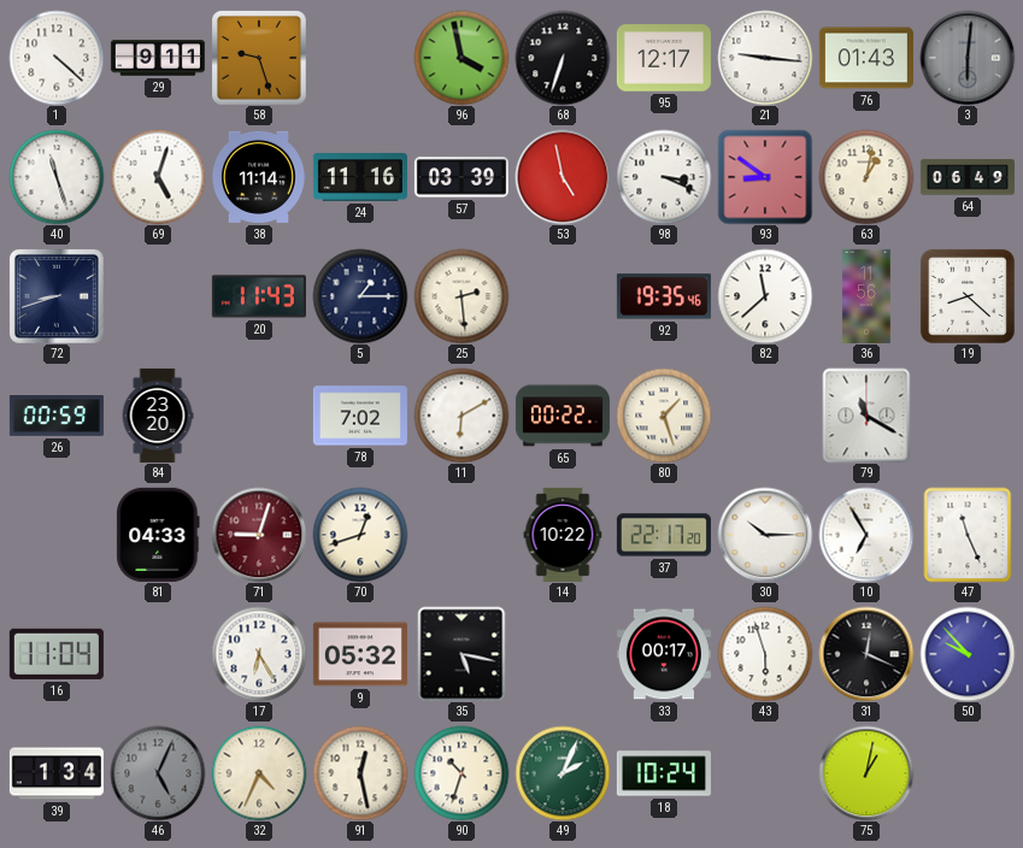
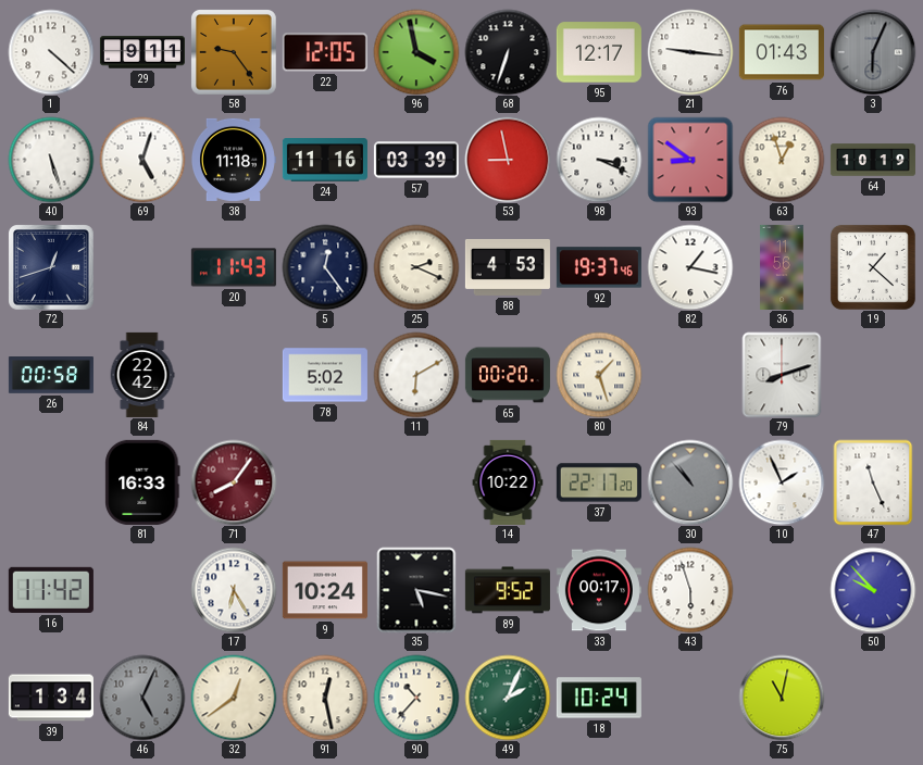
58: 9:27 -> 9:24
22: none -> 12:05
3: 6:01 -> 6:04
40: 11:27 -> 5:27
38: 11:14 -> 11:18
53: 4:58 -> 8:58
63: 1:02 -> 12:57
64: 06:49 -> 10:19
72: 8:42 -> 12:42
5: 1:15 -> 12:24
25: 2:29 -> 2:19
88: none -> 4:53
92: 19:35 -> 19:37
82: 11:38 -> 1:17
19: 8:22 -> 1:22
26: 00:59 -> 00:58
84: 23:20 -> 22:42
78: 7:02 -> 5:02
65: 00:22 -> 00:20
79: 11:20 -> 8:12
81: 04:33 -> 16:33
71: 9:03 -> 8:06
70: 12:42 -> none
30: 10:15 -> 10:53
30 dial: white -> grey
10: 6:55 -> 1:56
16: 11:04 -> 11:42
9: 05:32 -> 10:24
89: none -> 9:52
31: 12:19 -> none
32: 4:34 -> 12:39
90: 10:33 -> 10:37
75: 1:02 -> 11:02
